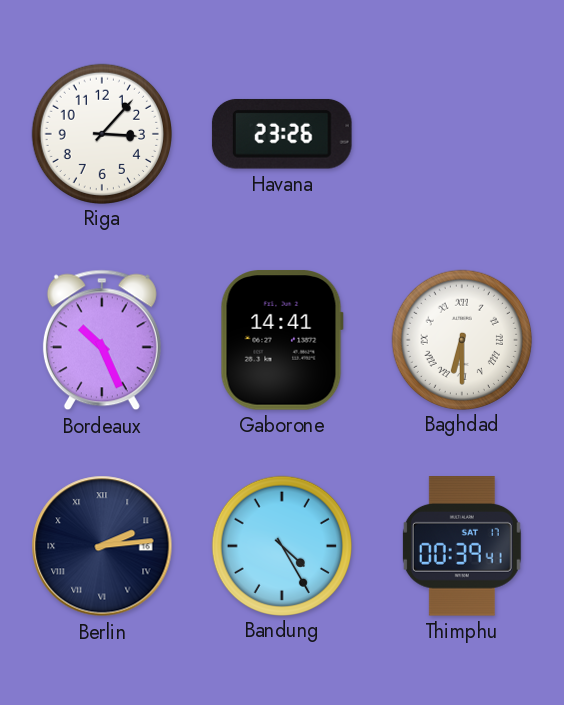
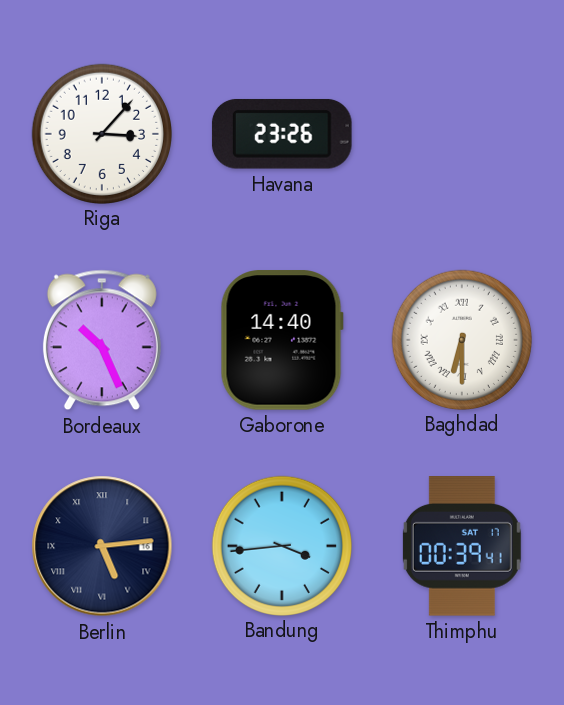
Gaborone: 14:41 -> 14:40
Berlin: 2:14 -> 5:14
Bandung: 4:25 -> 3:44
